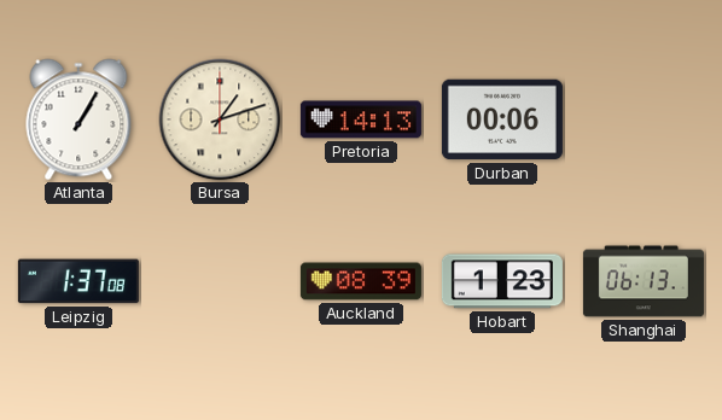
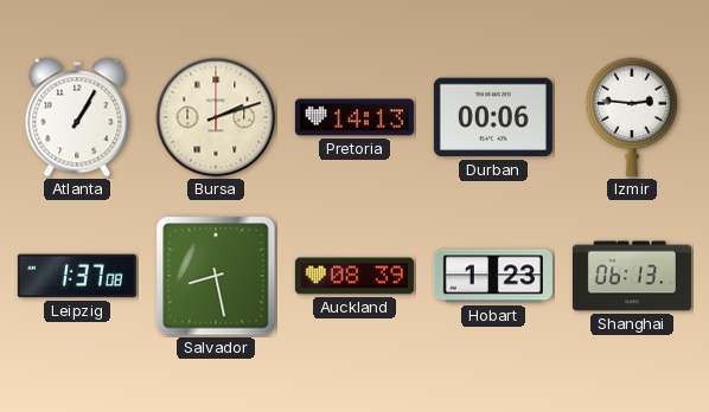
Bursa: 1:12 -> 2:12
Izmir: none -> 2:46
Salvador: none -> 8:28
